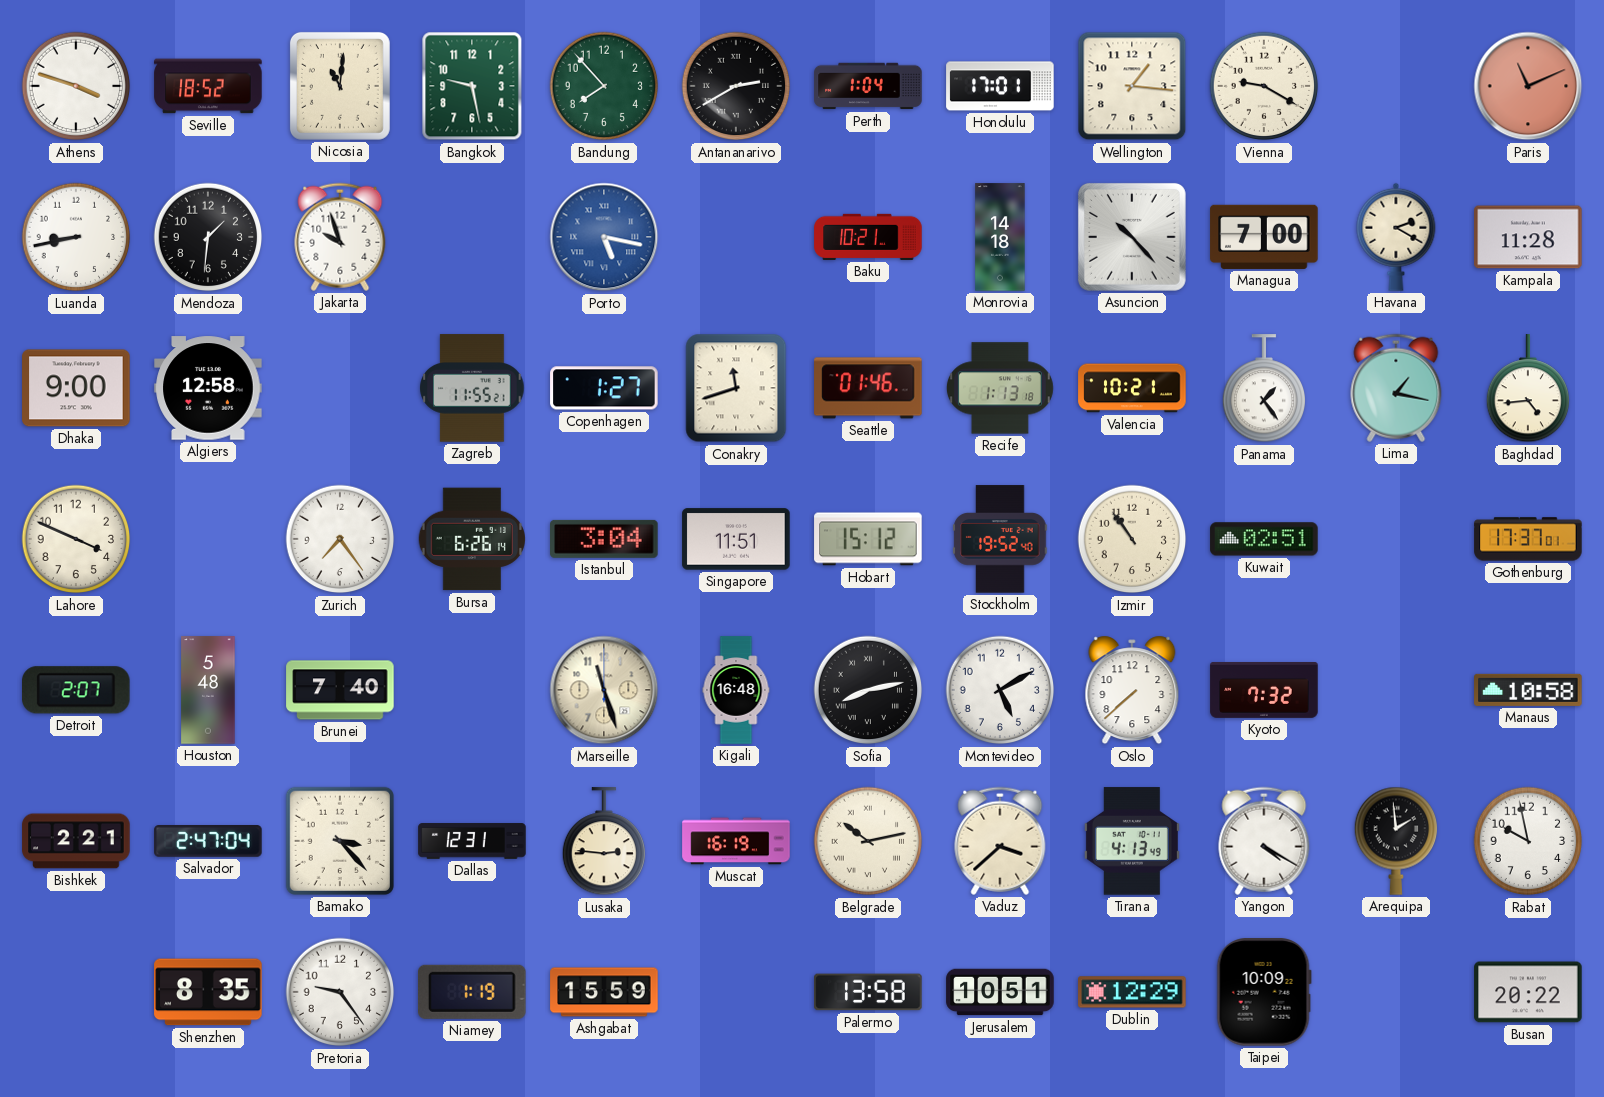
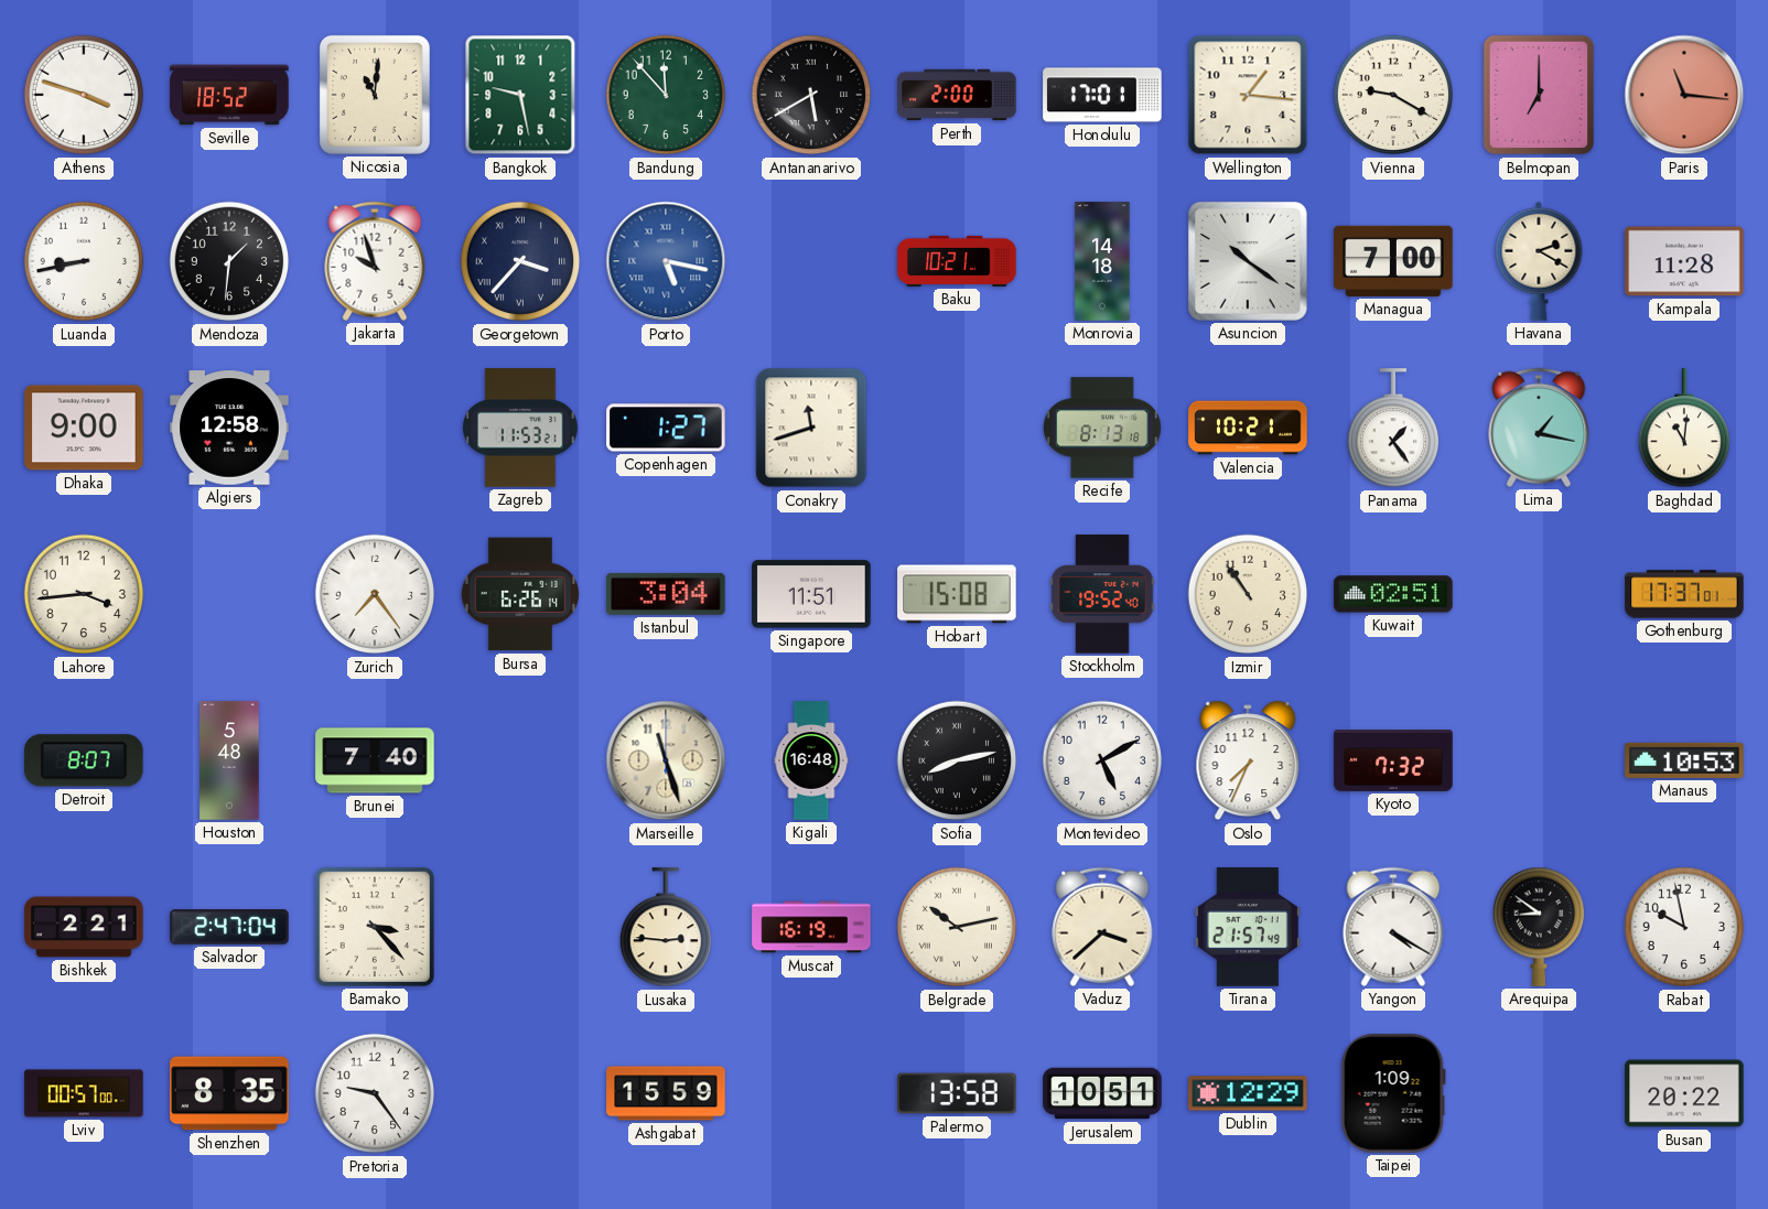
Bandung: 7:53 -> 11:53
Antananarivo: 2:40 -> 5:40
Perth: 1:04 -> 2:00
Belmopan: none -> 7:00
Paris: 11:11 -> 11:16
Georgetown: none -> 3:37
Asuncion: 10:23 -> 10:21
Zagreb: 11:55 -> 11:53
Seattle: 01:46 -> none
Recife: 1:13 -> 8:13
Baghdad: 4:44 -> 11:01
Lahore: 3:49 -> 3:44
Hobart: 15:12 -> 15:08
Detroit: 2:07 -> 8:07
Oslo: 7:38 -> 7:34
Manaus: 10:58 -> 10:53
Dallas: 12:31 -> none
Tirana: 4:13 -> 21:57
Arequipa: 1:59 -> 8:51
Lviv: none -> 00:57
Niamey: 1:19 -> none
Taipei: 10:09 -> 1:09
